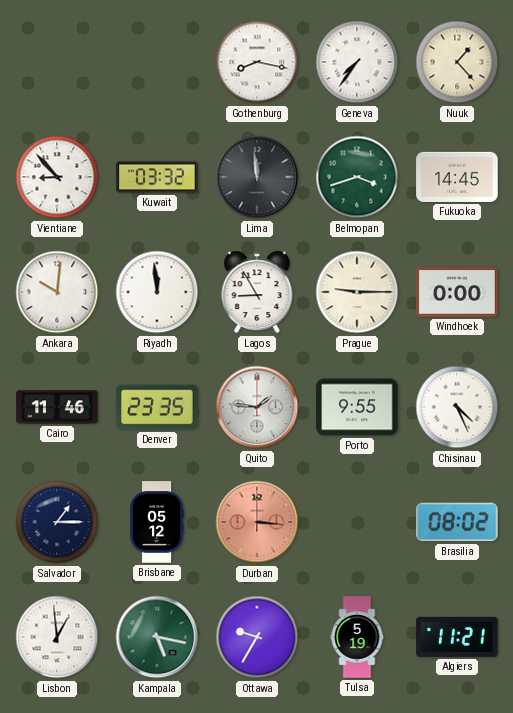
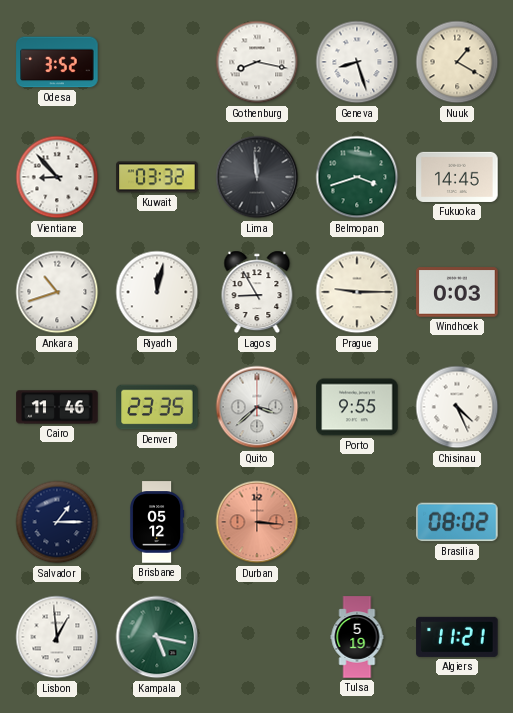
Odesa: none -> 3:52
Geneva: 7:36 -> 8:27
Nuuk: 1:23 -> 1:20
Ankara: 10:01 -> 10:42
Riyadh: 11:59 -> 12:02
Windhoek: 0:00 -> 0:03
Quito: 1:46 -> 3:38
Ottawa: 9:35 -> none
